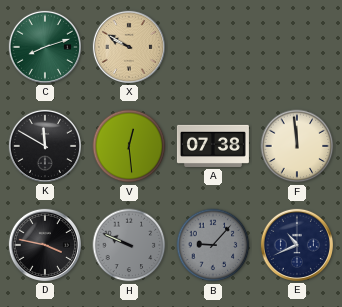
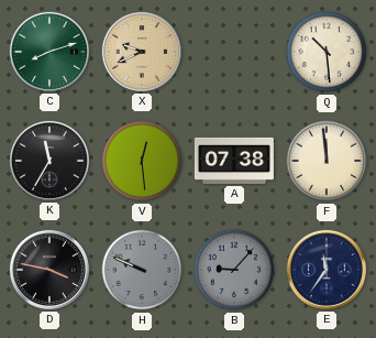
X: 9:50 -> 9:41
Q: none -> 10:29
K: 11:50 -> 11:35
E: 10:41 -> 11:36
